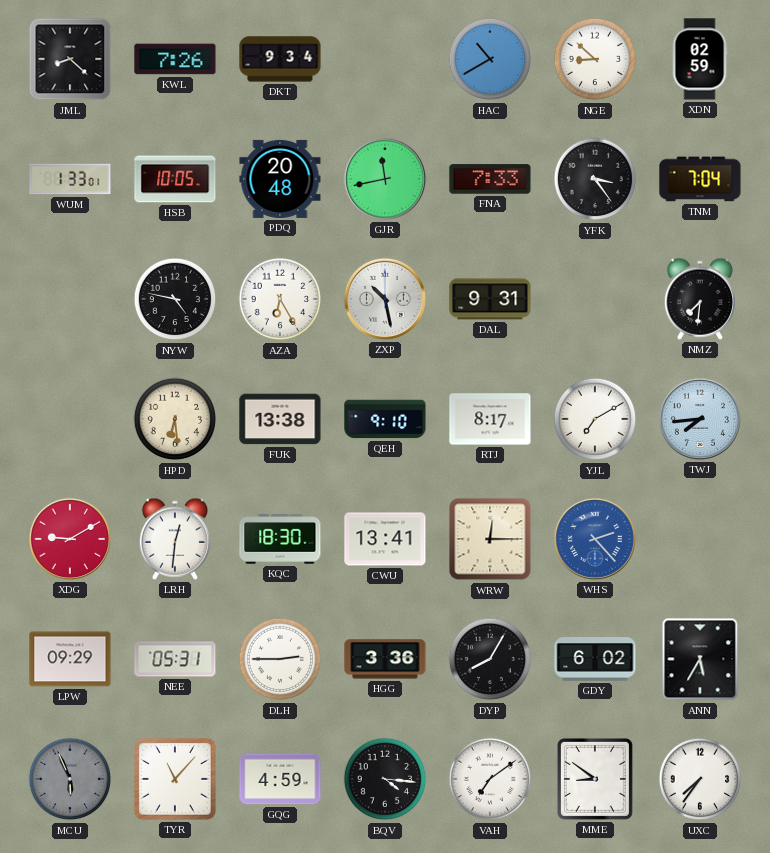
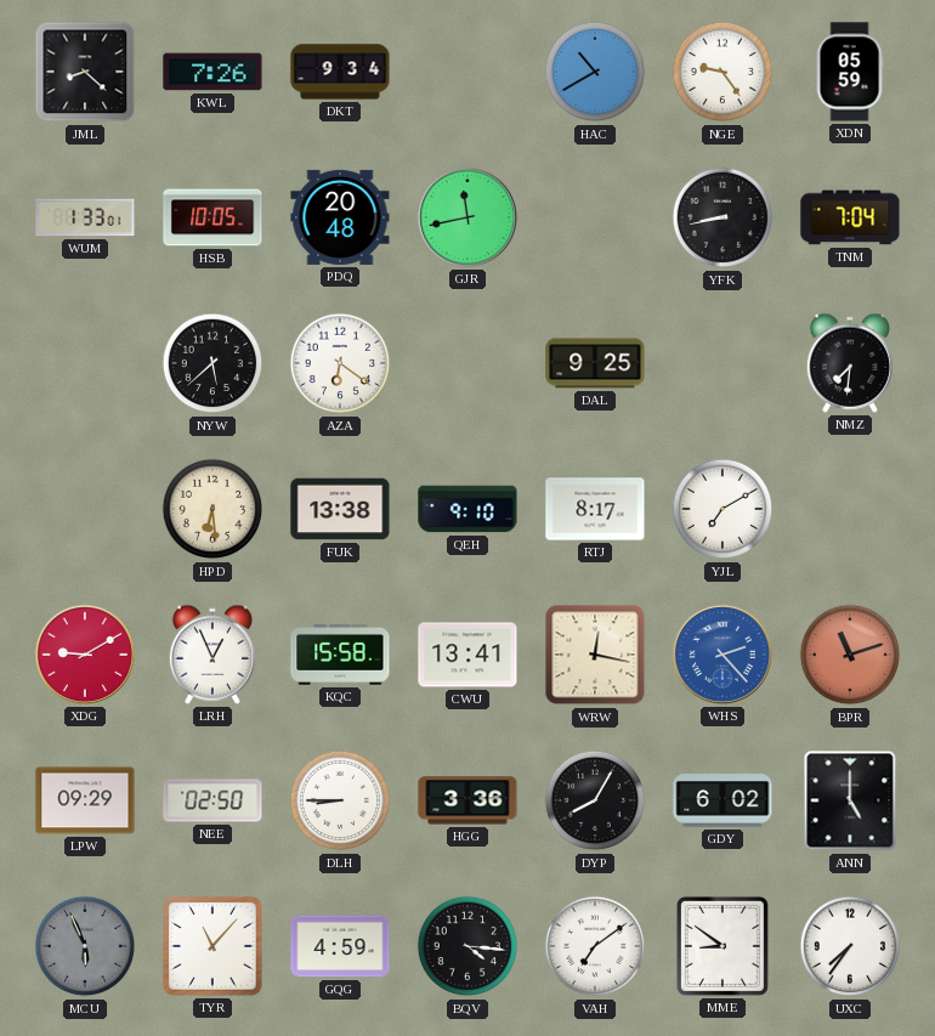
NGE: 8:52 -> 9:24
XDN: 02:59 -> 05:59
FNA: 7:33 -> none
YFK: 3:24 -> 8:43
NYW: 4:47 -> 5:38
AZA: 6:25 -> 6:21
ZXP: 10:28 -> none
DAL: 9:31 -> 9:25
TWJ: 7:44 -> none
LRH: 12:31 -> 12:56
KQC: 18:30 -> 15:58
WRW: 12:15 -> 12:17
BPR: none -> 11:12
NEE: 05:31 -> 02:50
DLH: 2:45 -> 8:45
ANN: 5:35 -> 5:00
